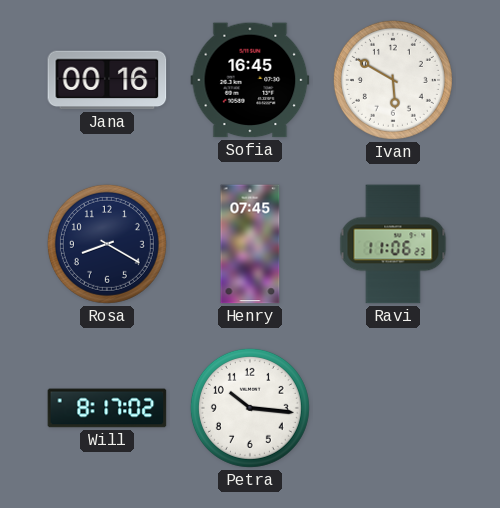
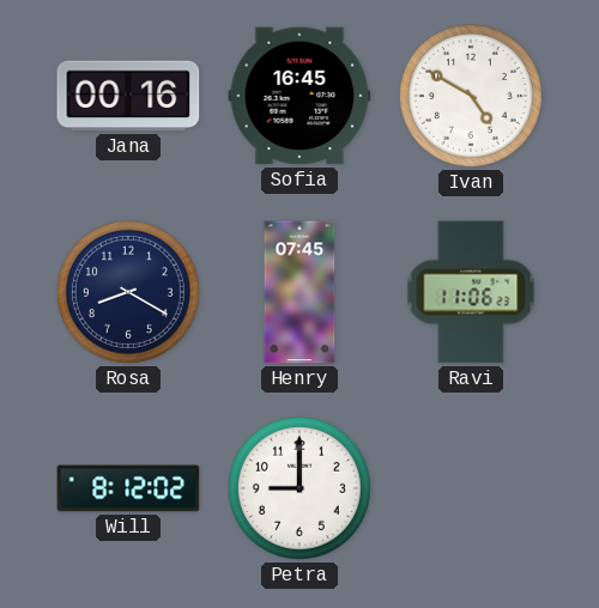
Ivan: 5:50 -> 4:50
Will: 8:17 -> 8:12
Petra: 10:16 -> 9:00
